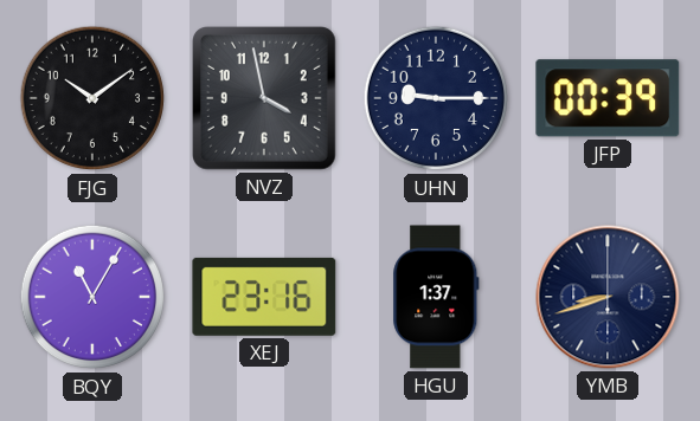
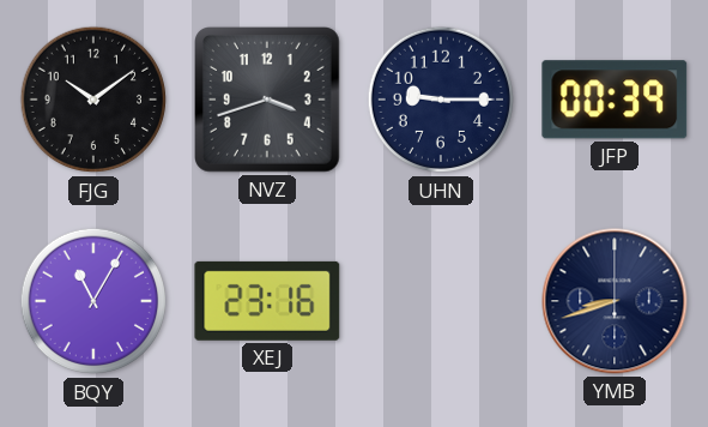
NVZ: 3:58 -> 3:42
HGU: 1:37 -> none
